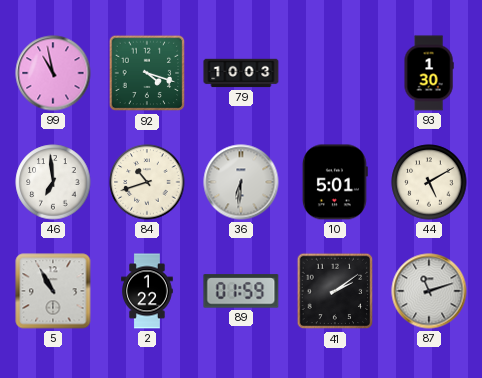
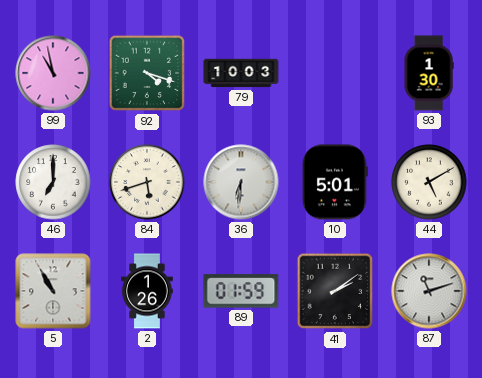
46: 6:59 -> 7:00
84: 10:42 -> 5:42
2: 1:22 -> 1:26
